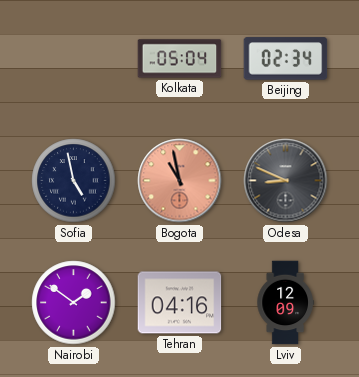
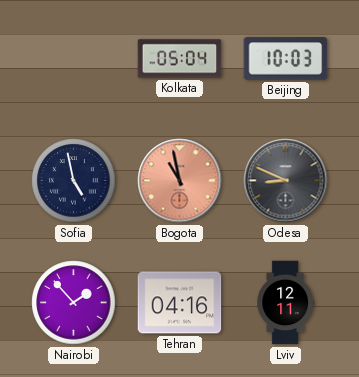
Beijing: 02:34 -> 10:03
Nairobi: 1:51 -> 1:53
Lviv: 12:09 -> 12:11
